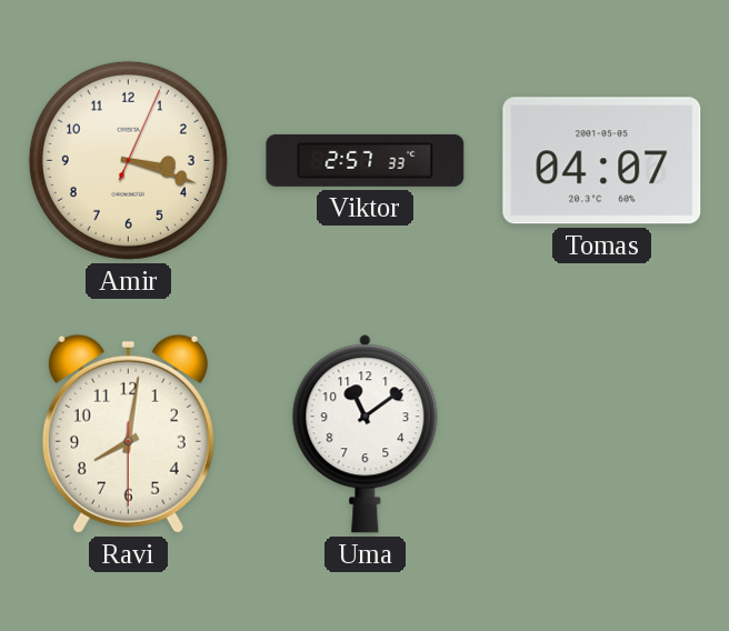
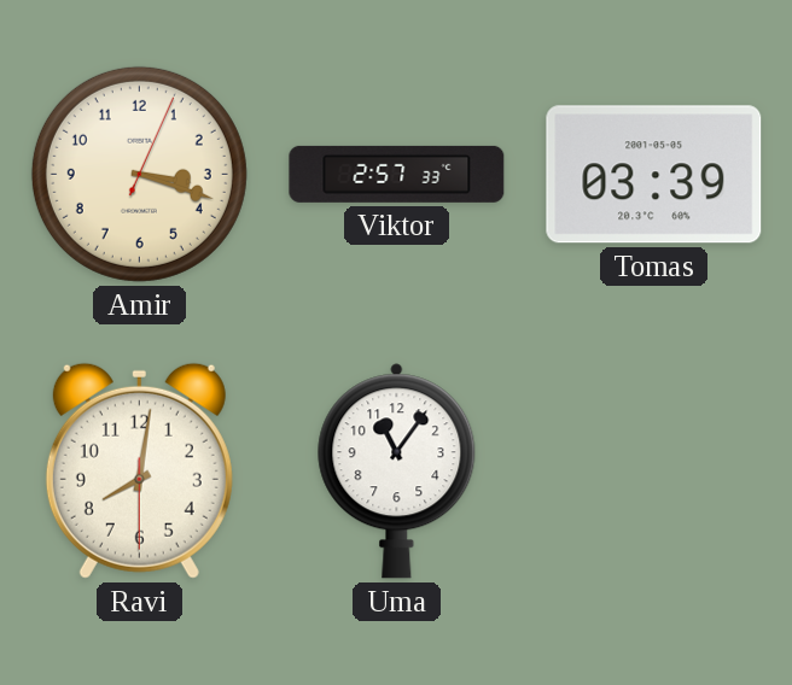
Tomas: 04:07 -> 03:39
Uma: 11:09 -> 11:06
